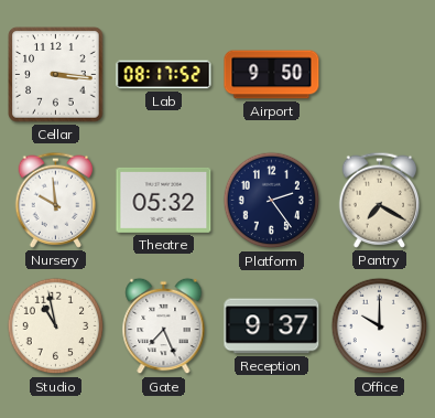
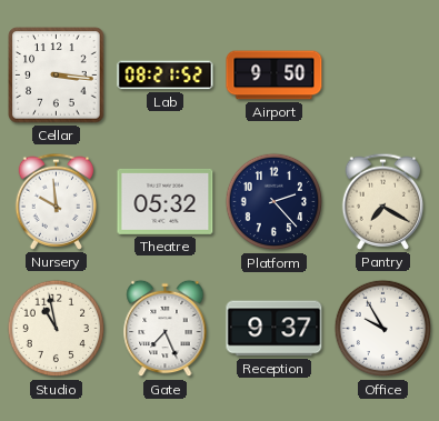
Lab: 08:17 -> 08:21
Platform: 2:24 -> 2:23
Office: 10:00 -> 9:55
